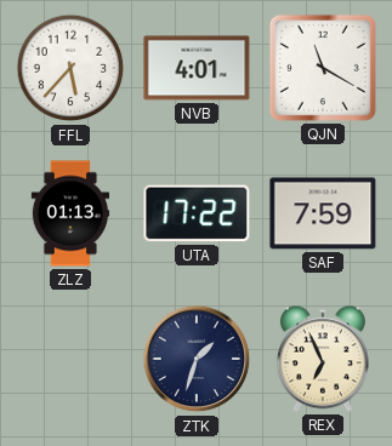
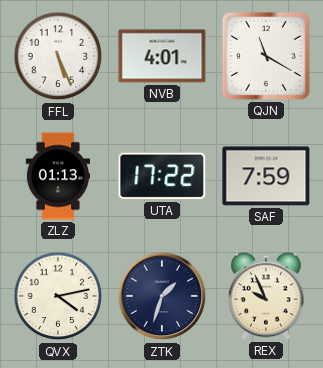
FFL: 5:37 -> 5:26
QVX: none -> 4:13
REX: 6:56 -> 9:56
